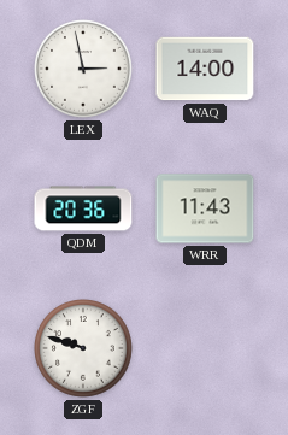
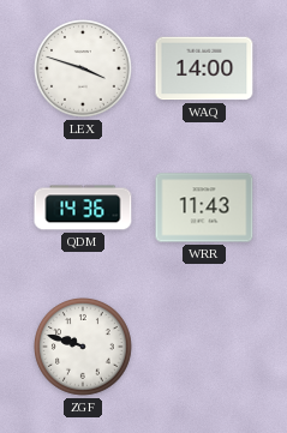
LEX: 2:58 -> 3:48
QDM: 20:36 -> 14:36
